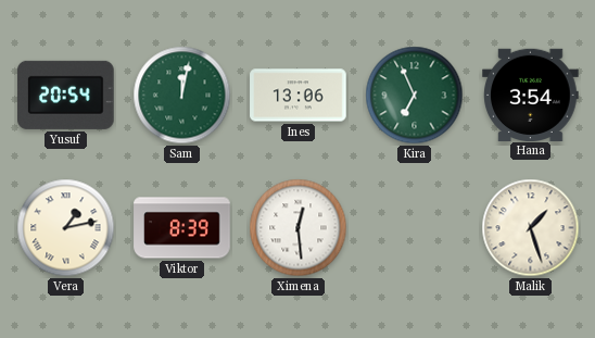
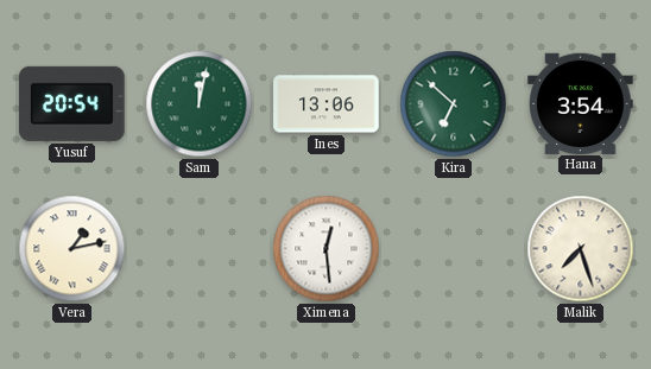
Kira: 6:56 -> 6:52
Viktor: 8:39 -> none
Malik: 1:27 -> 7:27
